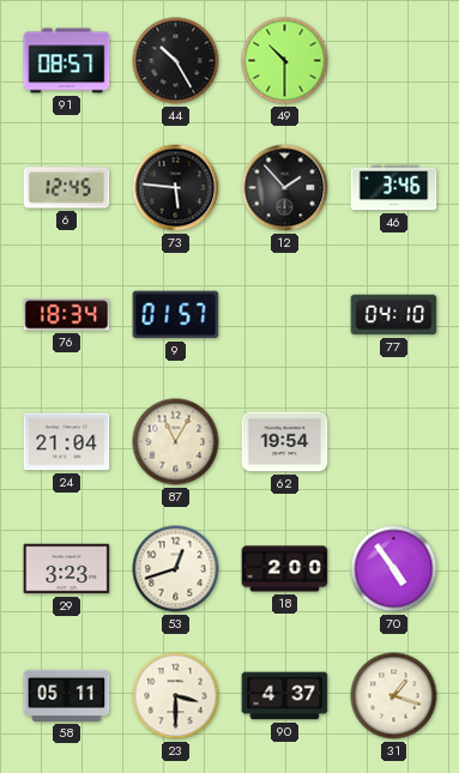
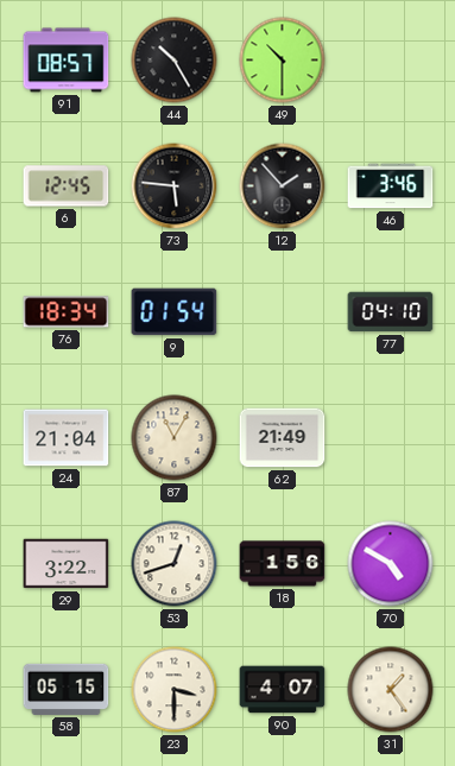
9: 01:57 -> 01:54
62: 19:54 -> 21:49
29: 3:23 -> 3:22
18: 2:00 -> 1:56
70: 4:54 -> 4:50
58: 05:11 -> 05:15
90: 4:37 -> 4:07
31: 1:18 -> 1:24
